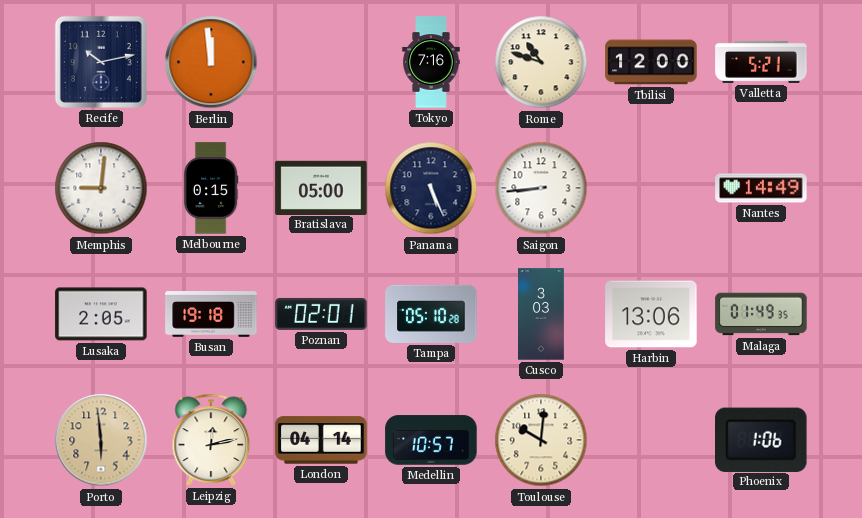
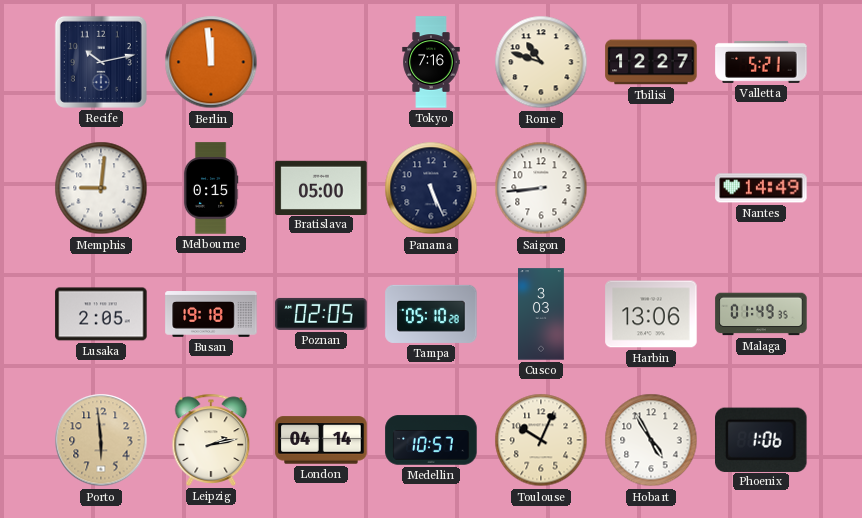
Tbilisi: 12:00 -> 12:27
Poznan: 02:01 -> 02:05
Leipzig: 12:13 -> 2:13
Toulouse: 10:01 -> 10:04
Hobart: none -> 4:55
